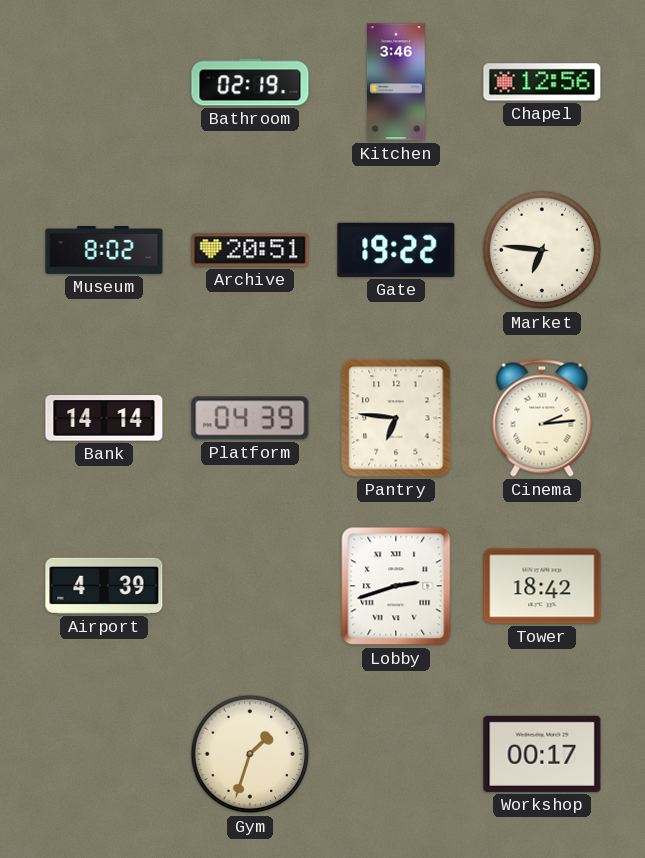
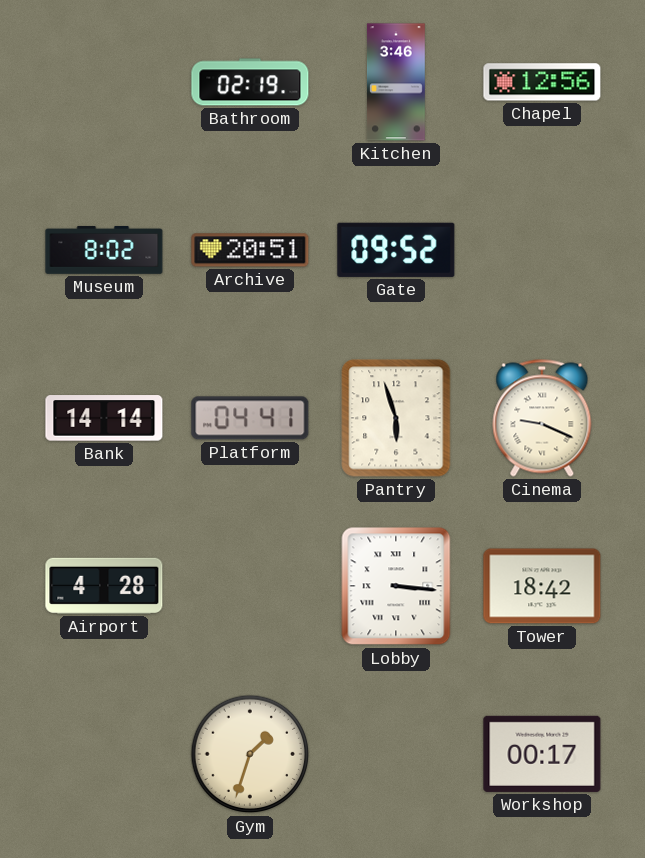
Gate: 19:22 -> 09:52
Market: 6:46 -> none
Platform: 04:39 -> 04:41
Pantry: 6:46 -> 5:57
Cinema: 2:14 -> 9:19
Airport: 4:39 -> 4:28
Lobby: 2:42 -> 3:16
